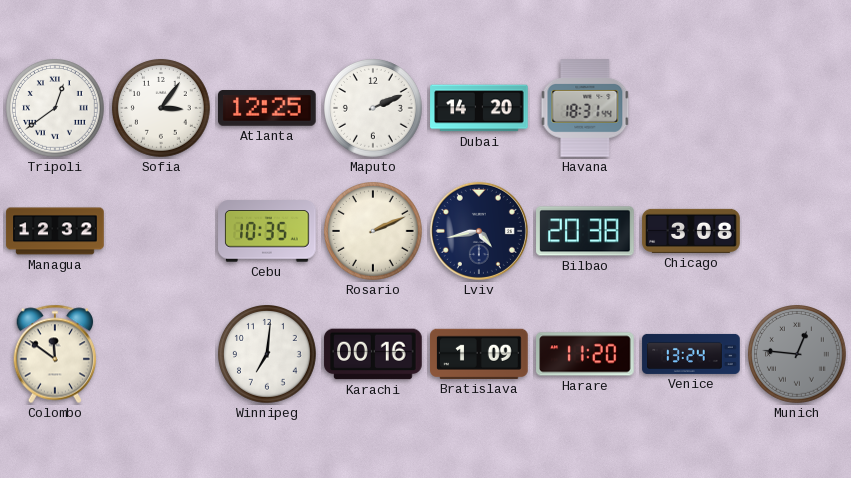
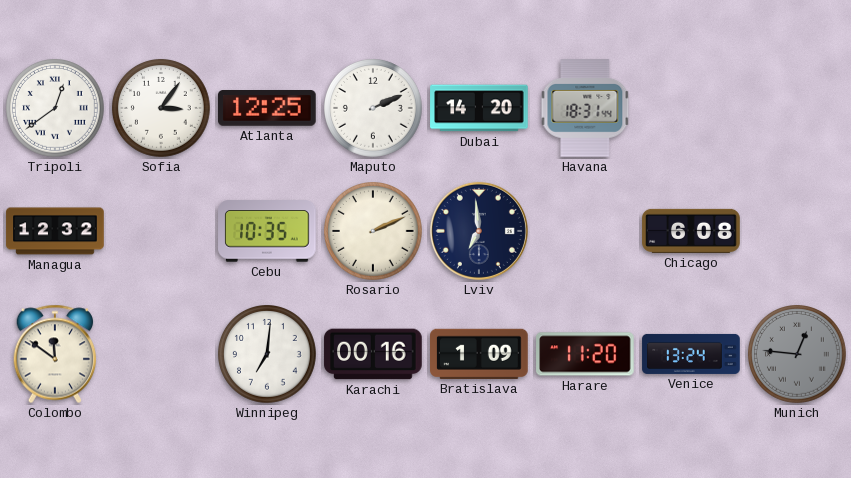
Lviv: 4:43 -> 6:59
Bilbao: 20:38 -> none
Chicago: 3:08 -> 6:08
